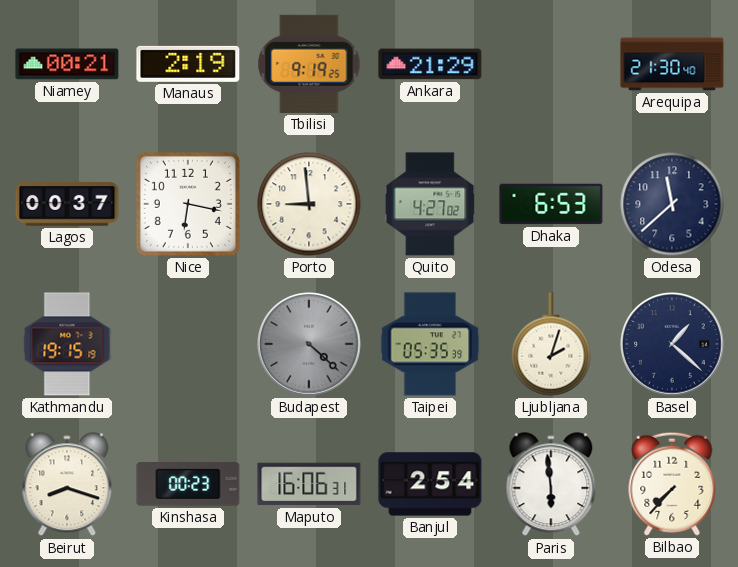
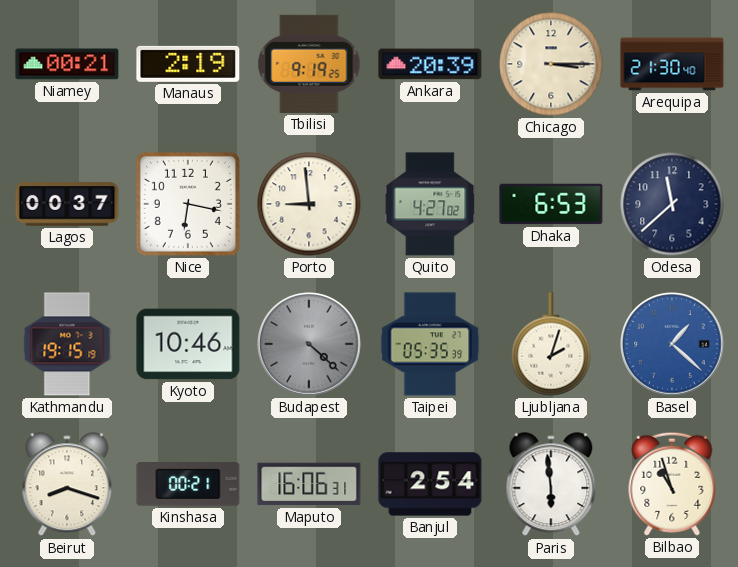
Ankara: 21:29 -> 20:39
Chicago: none -> 3:15
Kyoto: none -> 10:46
Basel dial: navy -> blue
Kinshasa: 00:23 -> 00:21
Bilbao: 7:37 -> 10:57
